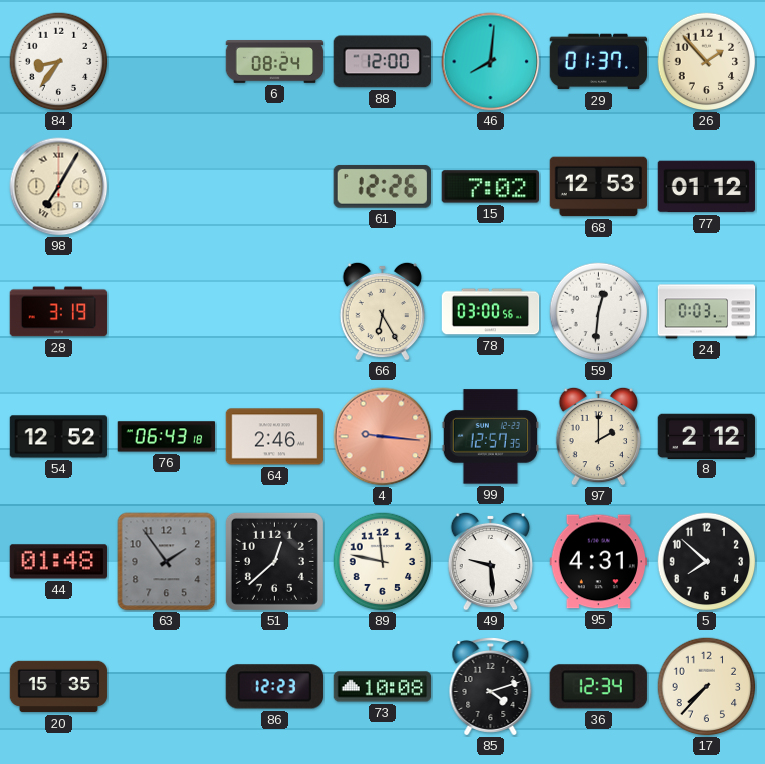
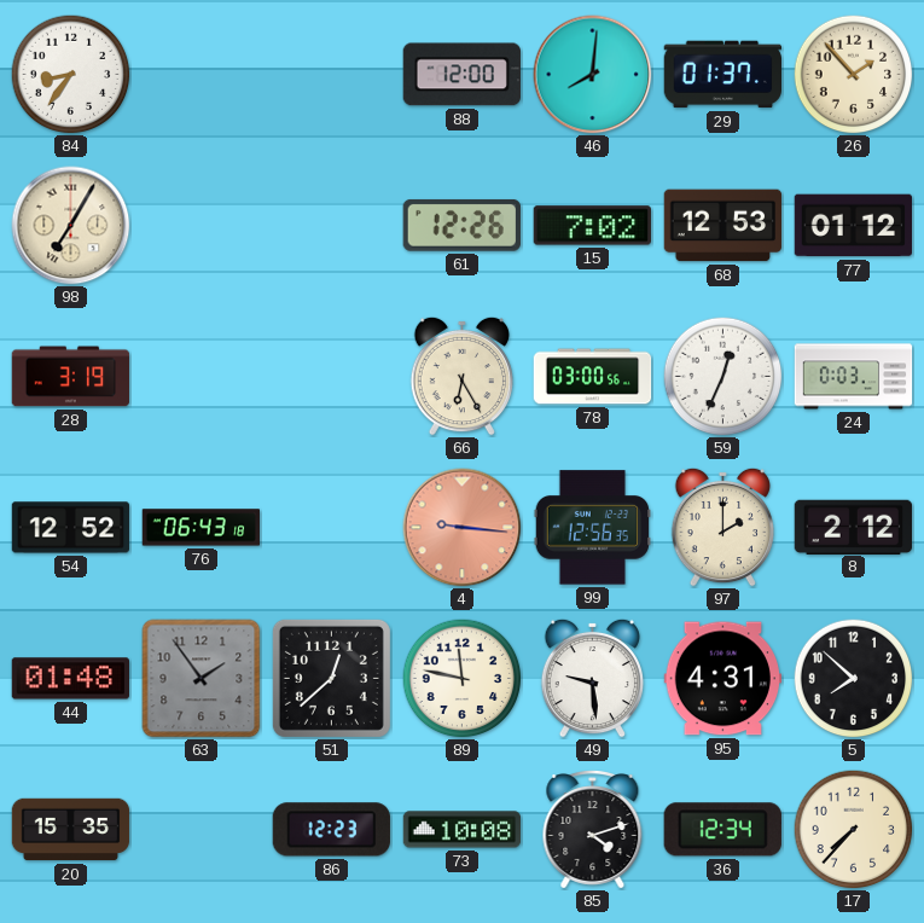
6: 08:24 -> none
59: 12:31 -> 12:34
64: 2:46 -> none
99: 12:57 -> 12:56
